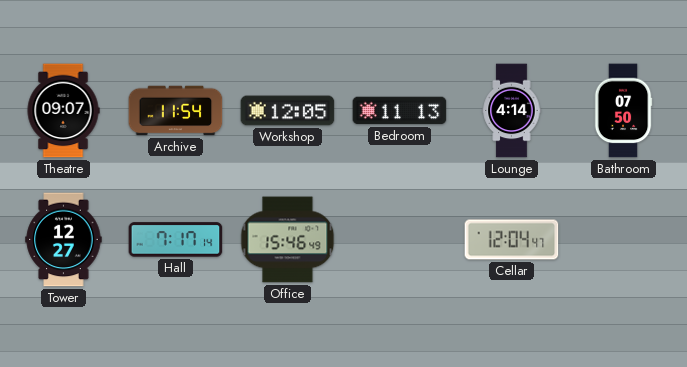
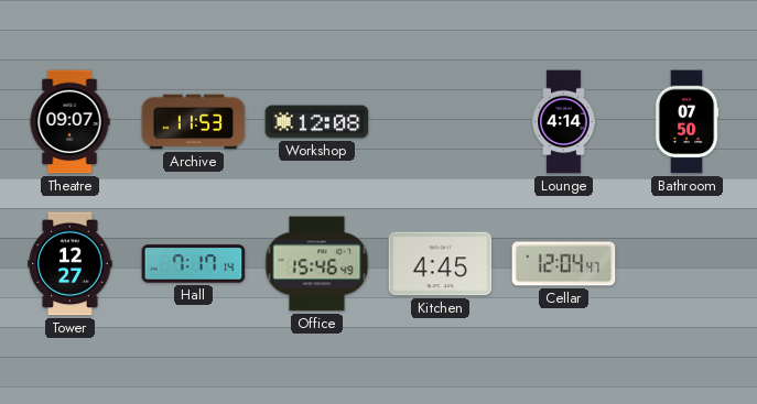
Archive: 11:54 -> 11:53
Workshop: 12:05 -> 12:08
Bedroom: 11:13 -> none
Kitchen: none -> 4:45
